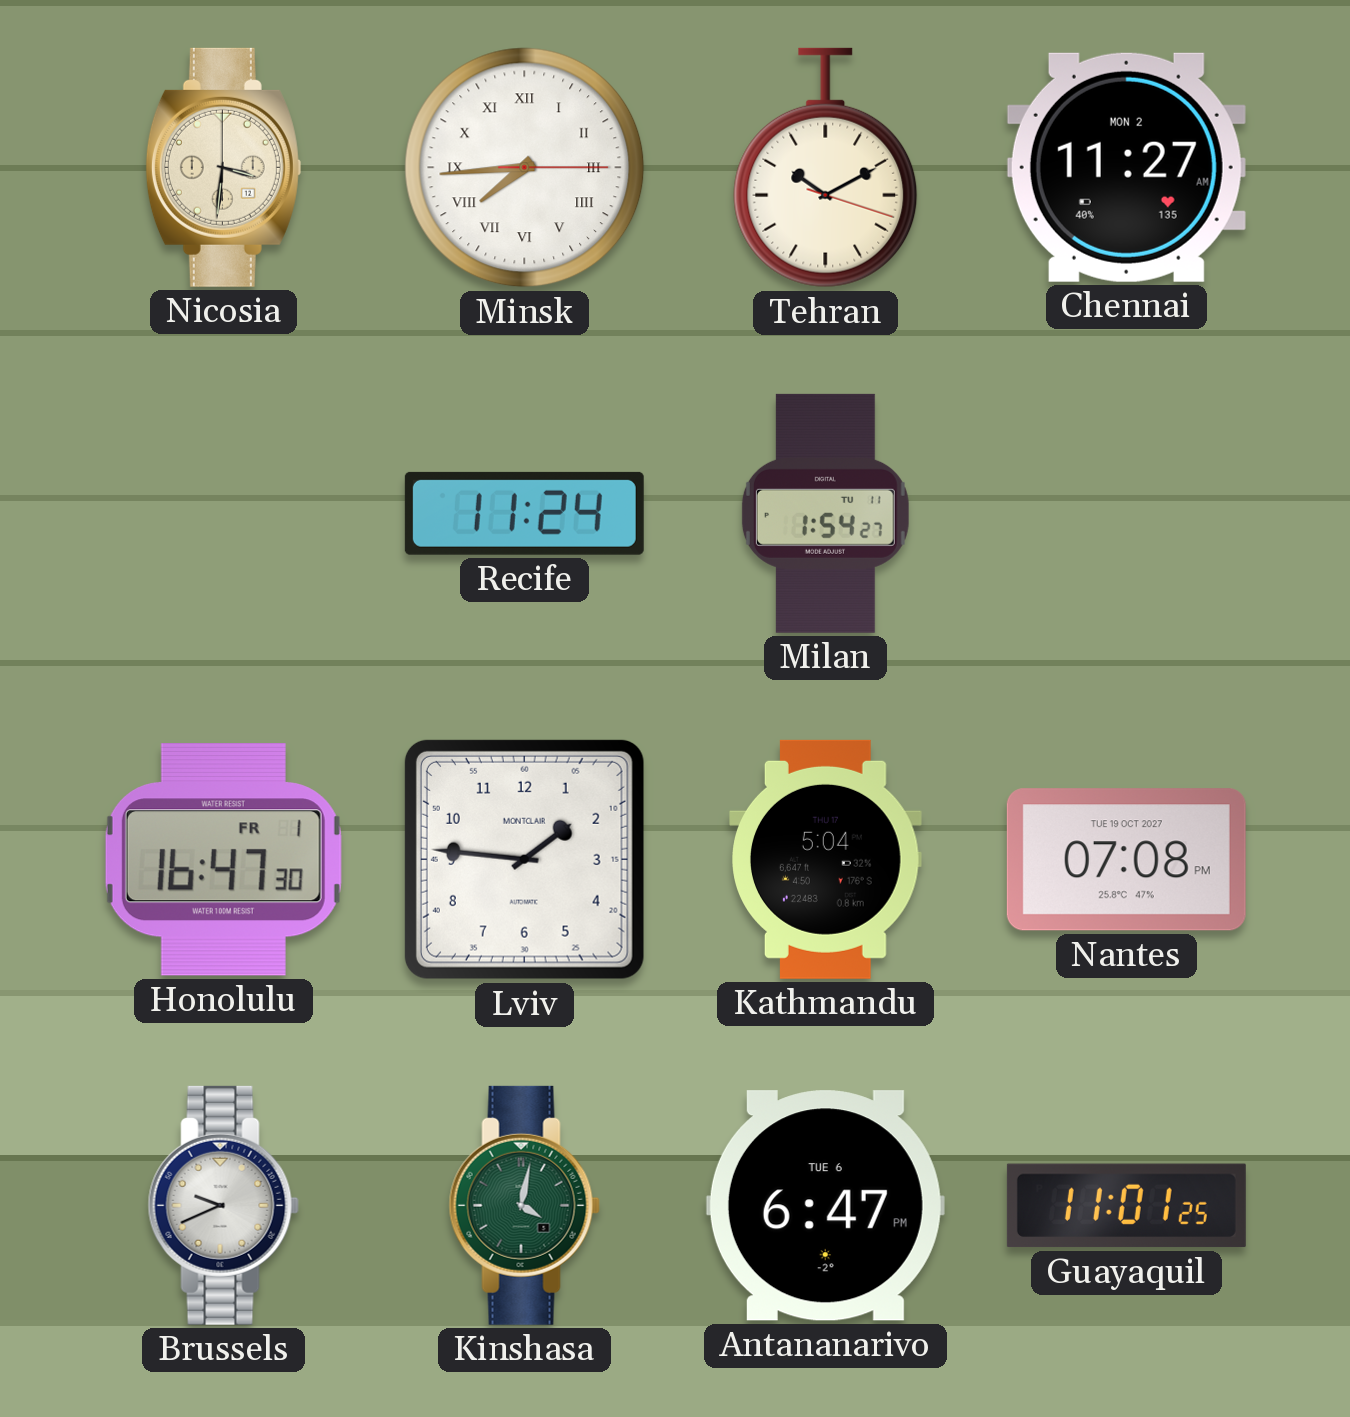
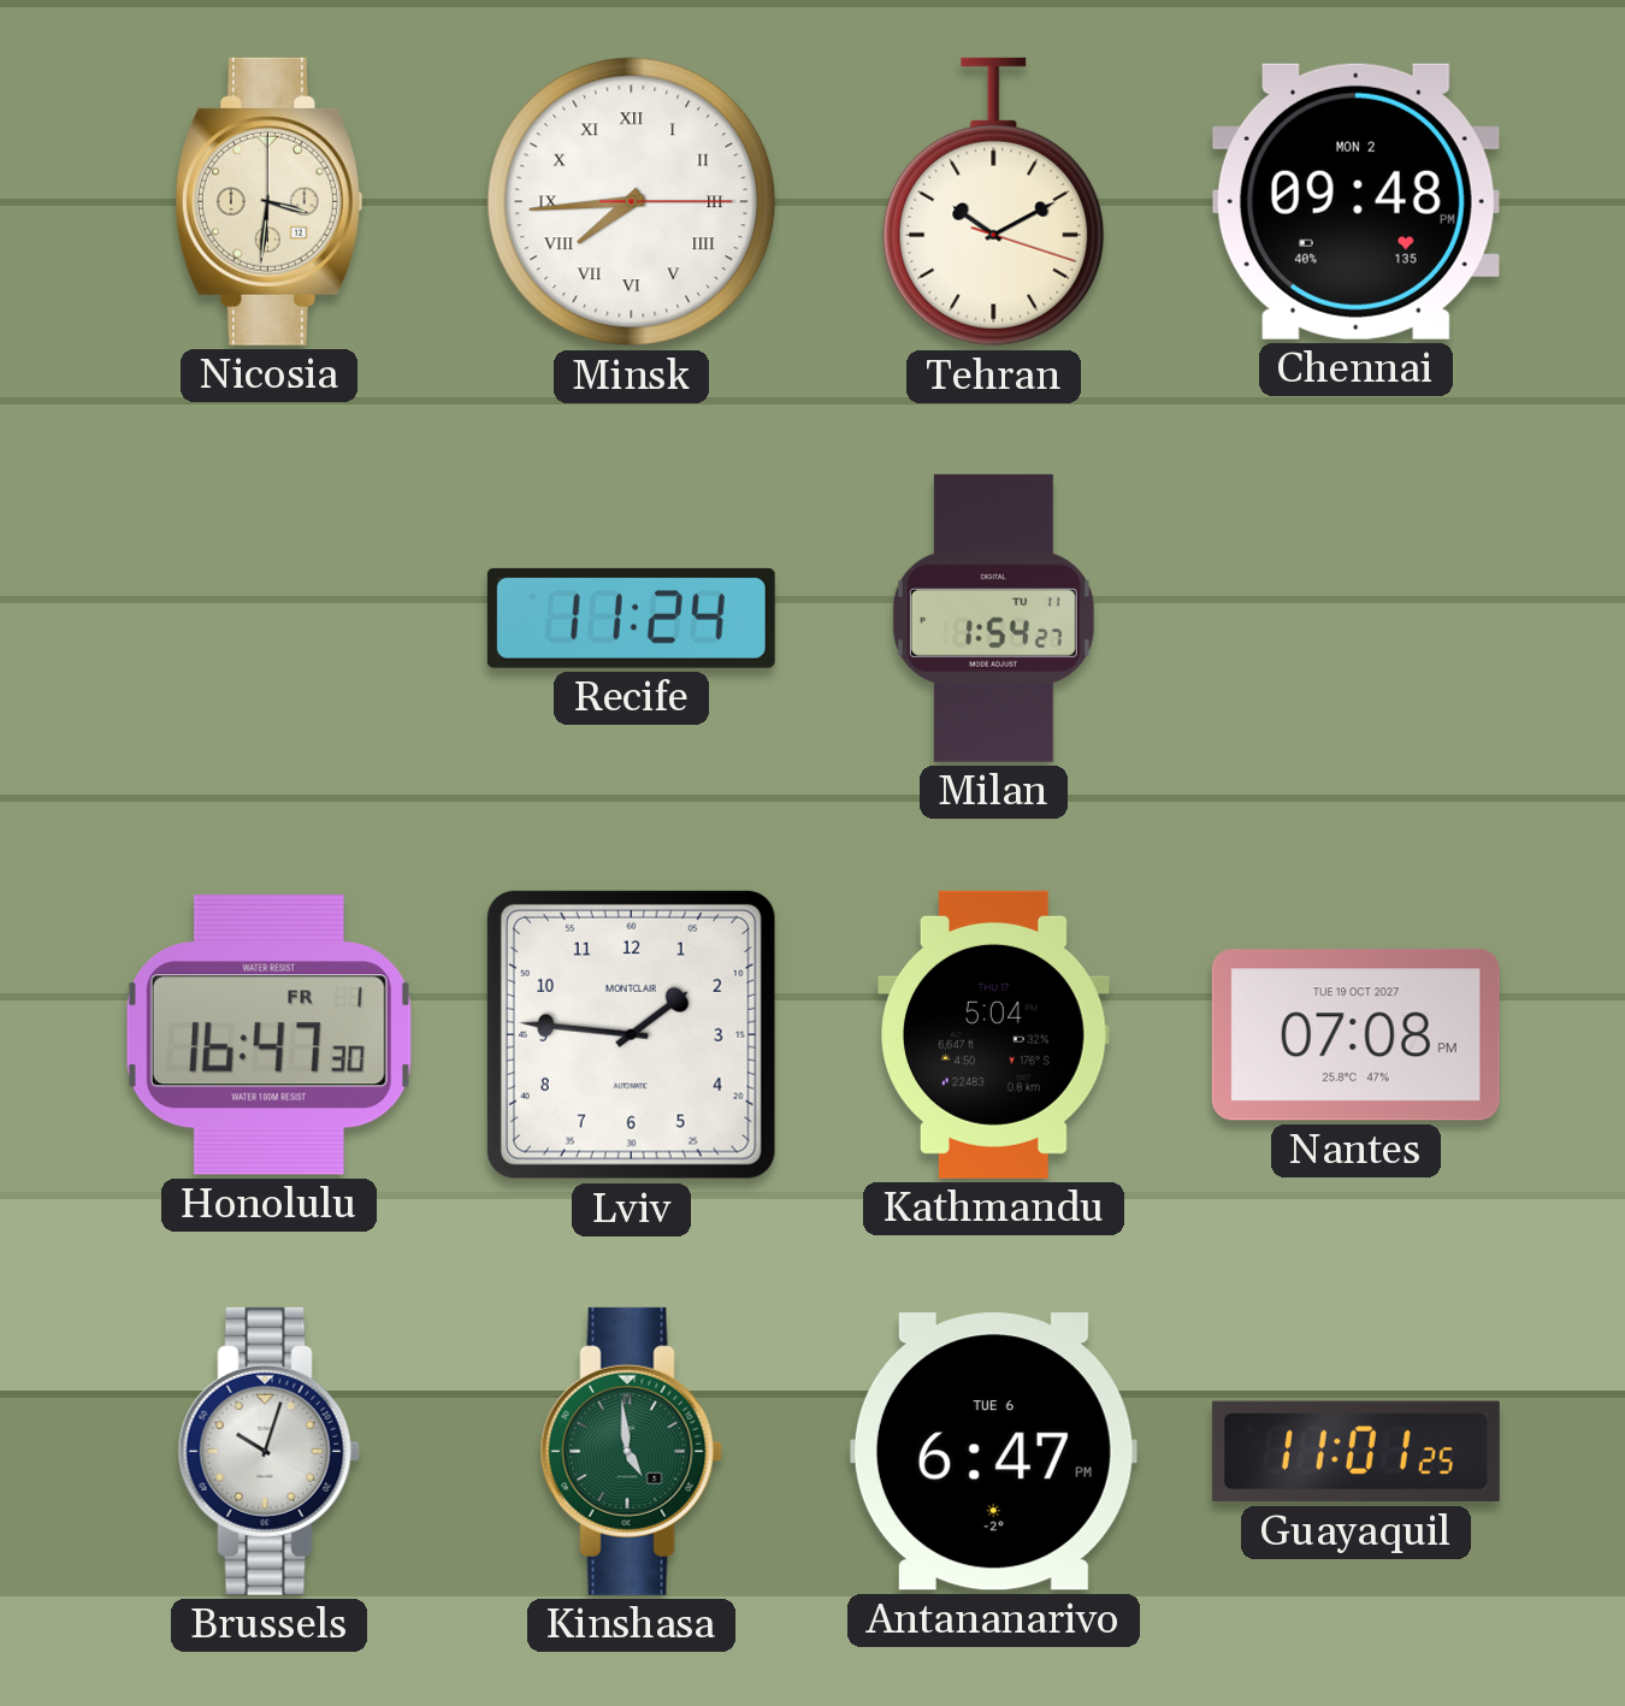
Chennai: 11:27 -> 09:48
Brussels: 9:41 -> 10:03
Kinshasa: 4:02 -> 4:59
